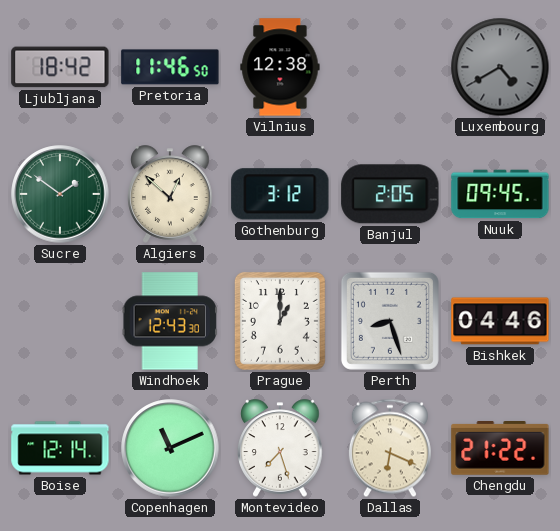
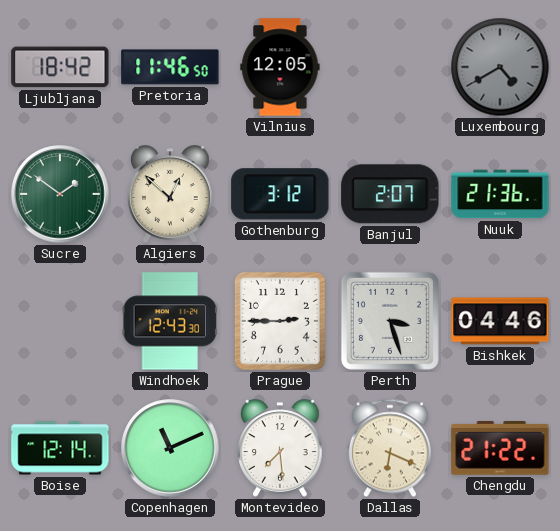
Vilnius: 12:38 -> 12:05
Banjul: 2:05 -> 2:07
Nuuk: 09:45 -> 21:36
Prague: 1:00 -> 2:45
Perth: 8:27 -> 3:27
Montevideo: 7:27 -> 7:29
